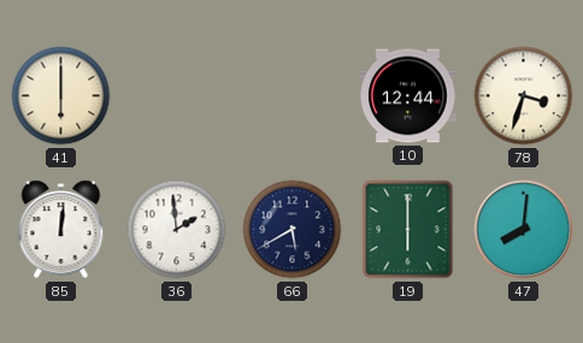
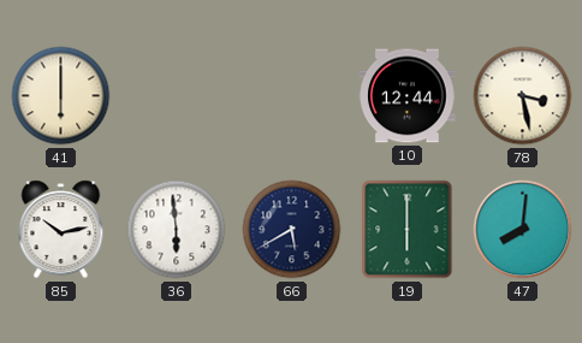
78: 3:33 -> 3:28
85: 12:01 -> 10:13
36: 1:59 -> 5:59
